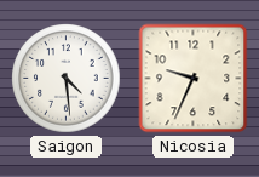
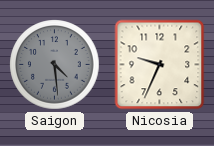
Saigon dial: white -> grey
